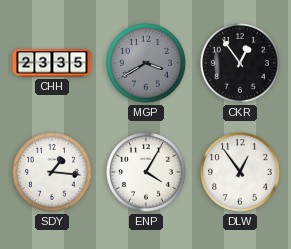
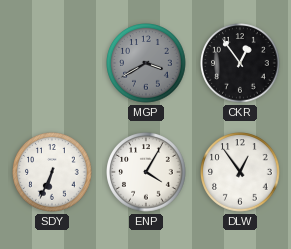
CHH: 23:35 -> none
SDY: 1:16 -> 6:34
